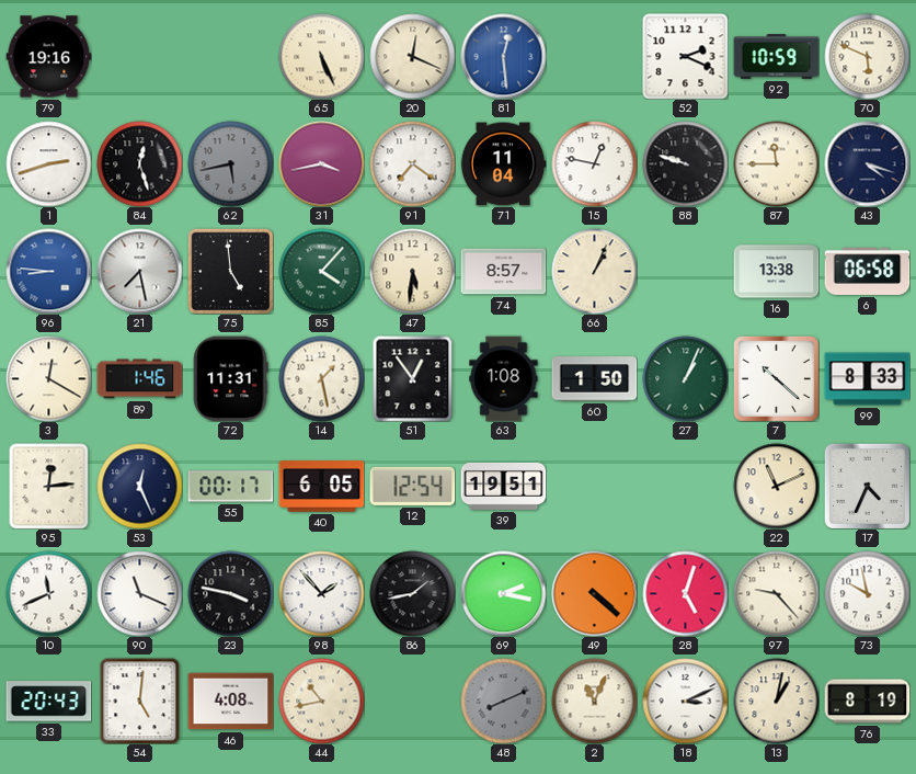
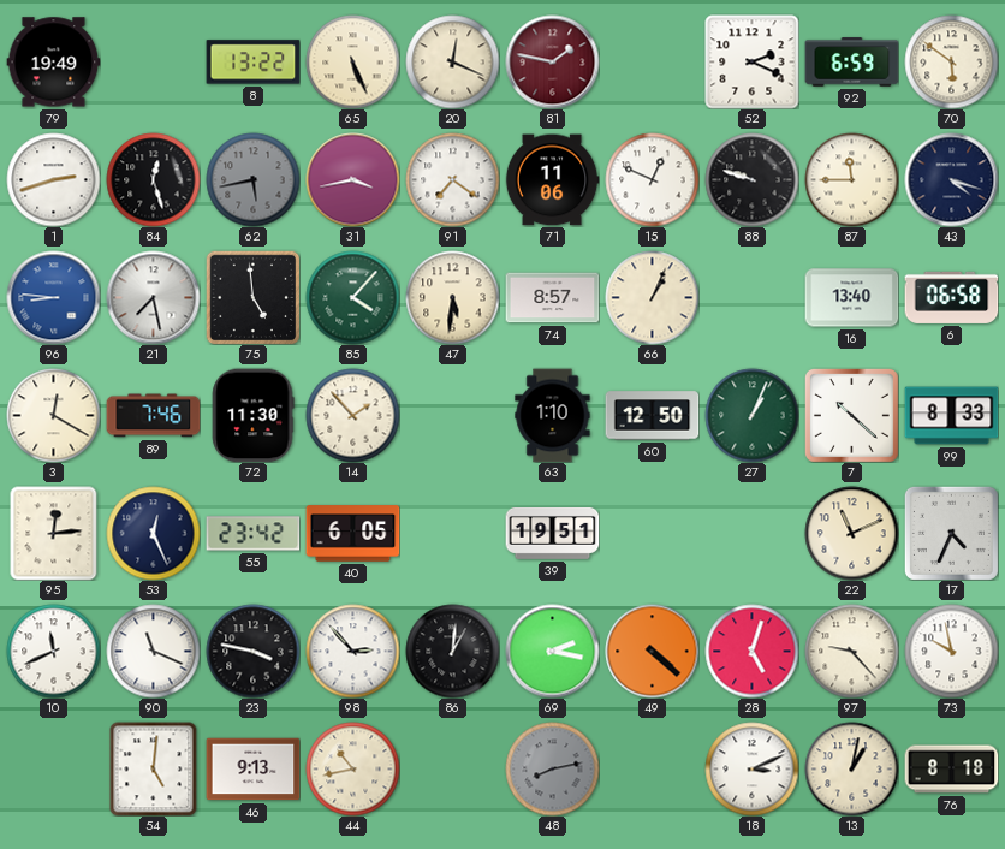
79: 19:16 -> 19:49
8: none -> 13:22
81: 12:29 -> 1:47
81 dial: blue -> burgundy
92: 10:59 -> 6:59
70: 5:49 -> 5:51
71: 11:04 -> 11:06
15: 12:47 -> 12:49
16: 13:38 -> 13:40
89: 1:46 -> 7:46
72: 11:31 -> 11:30
14: 1:28 -> 1:53
51: 12:54 -> none
63: 1:08 -> 1:10
60: 1:50 -> 12:50
55: 00:17 -> 23:42
12: 12:54 -> none
98: 1:53 -> 2:53
86: 1:43 -> 1:01
33: 20:43 -> none
46: 4:08 -> 9:13
48: 8:11 -> 8:13
2: 11:04 -> none
76: 8:19 -> 8:18
